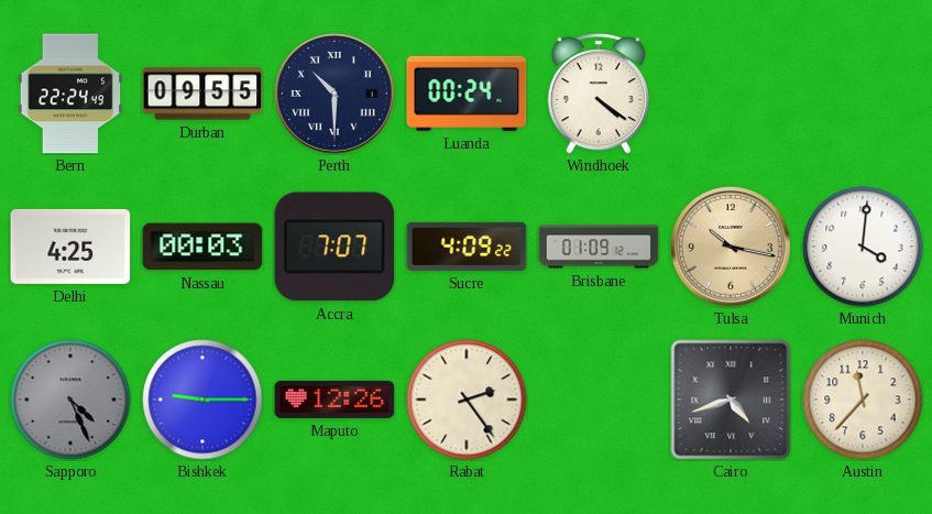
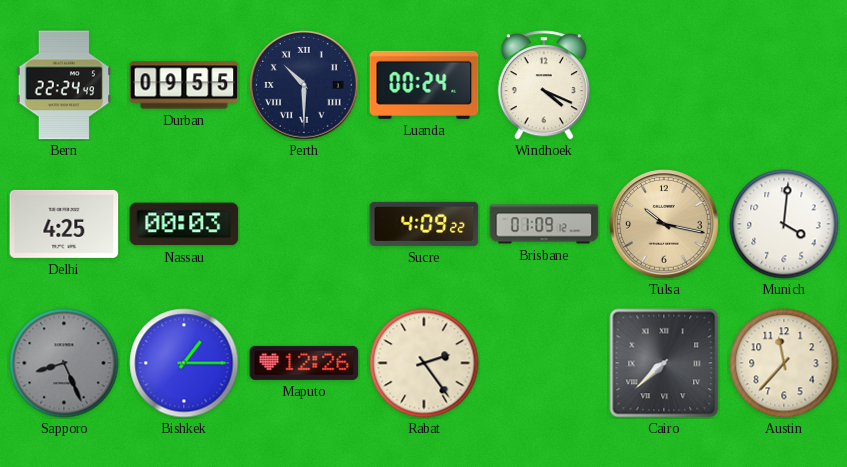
Windhoek: 4:21 -> 4:19
Accra: 7:07 -> none
Sapporo: 4:26 -> 8:26
Bishkek: 9:15 -> 1:15
Cairo: 4:42 -> 7:38
